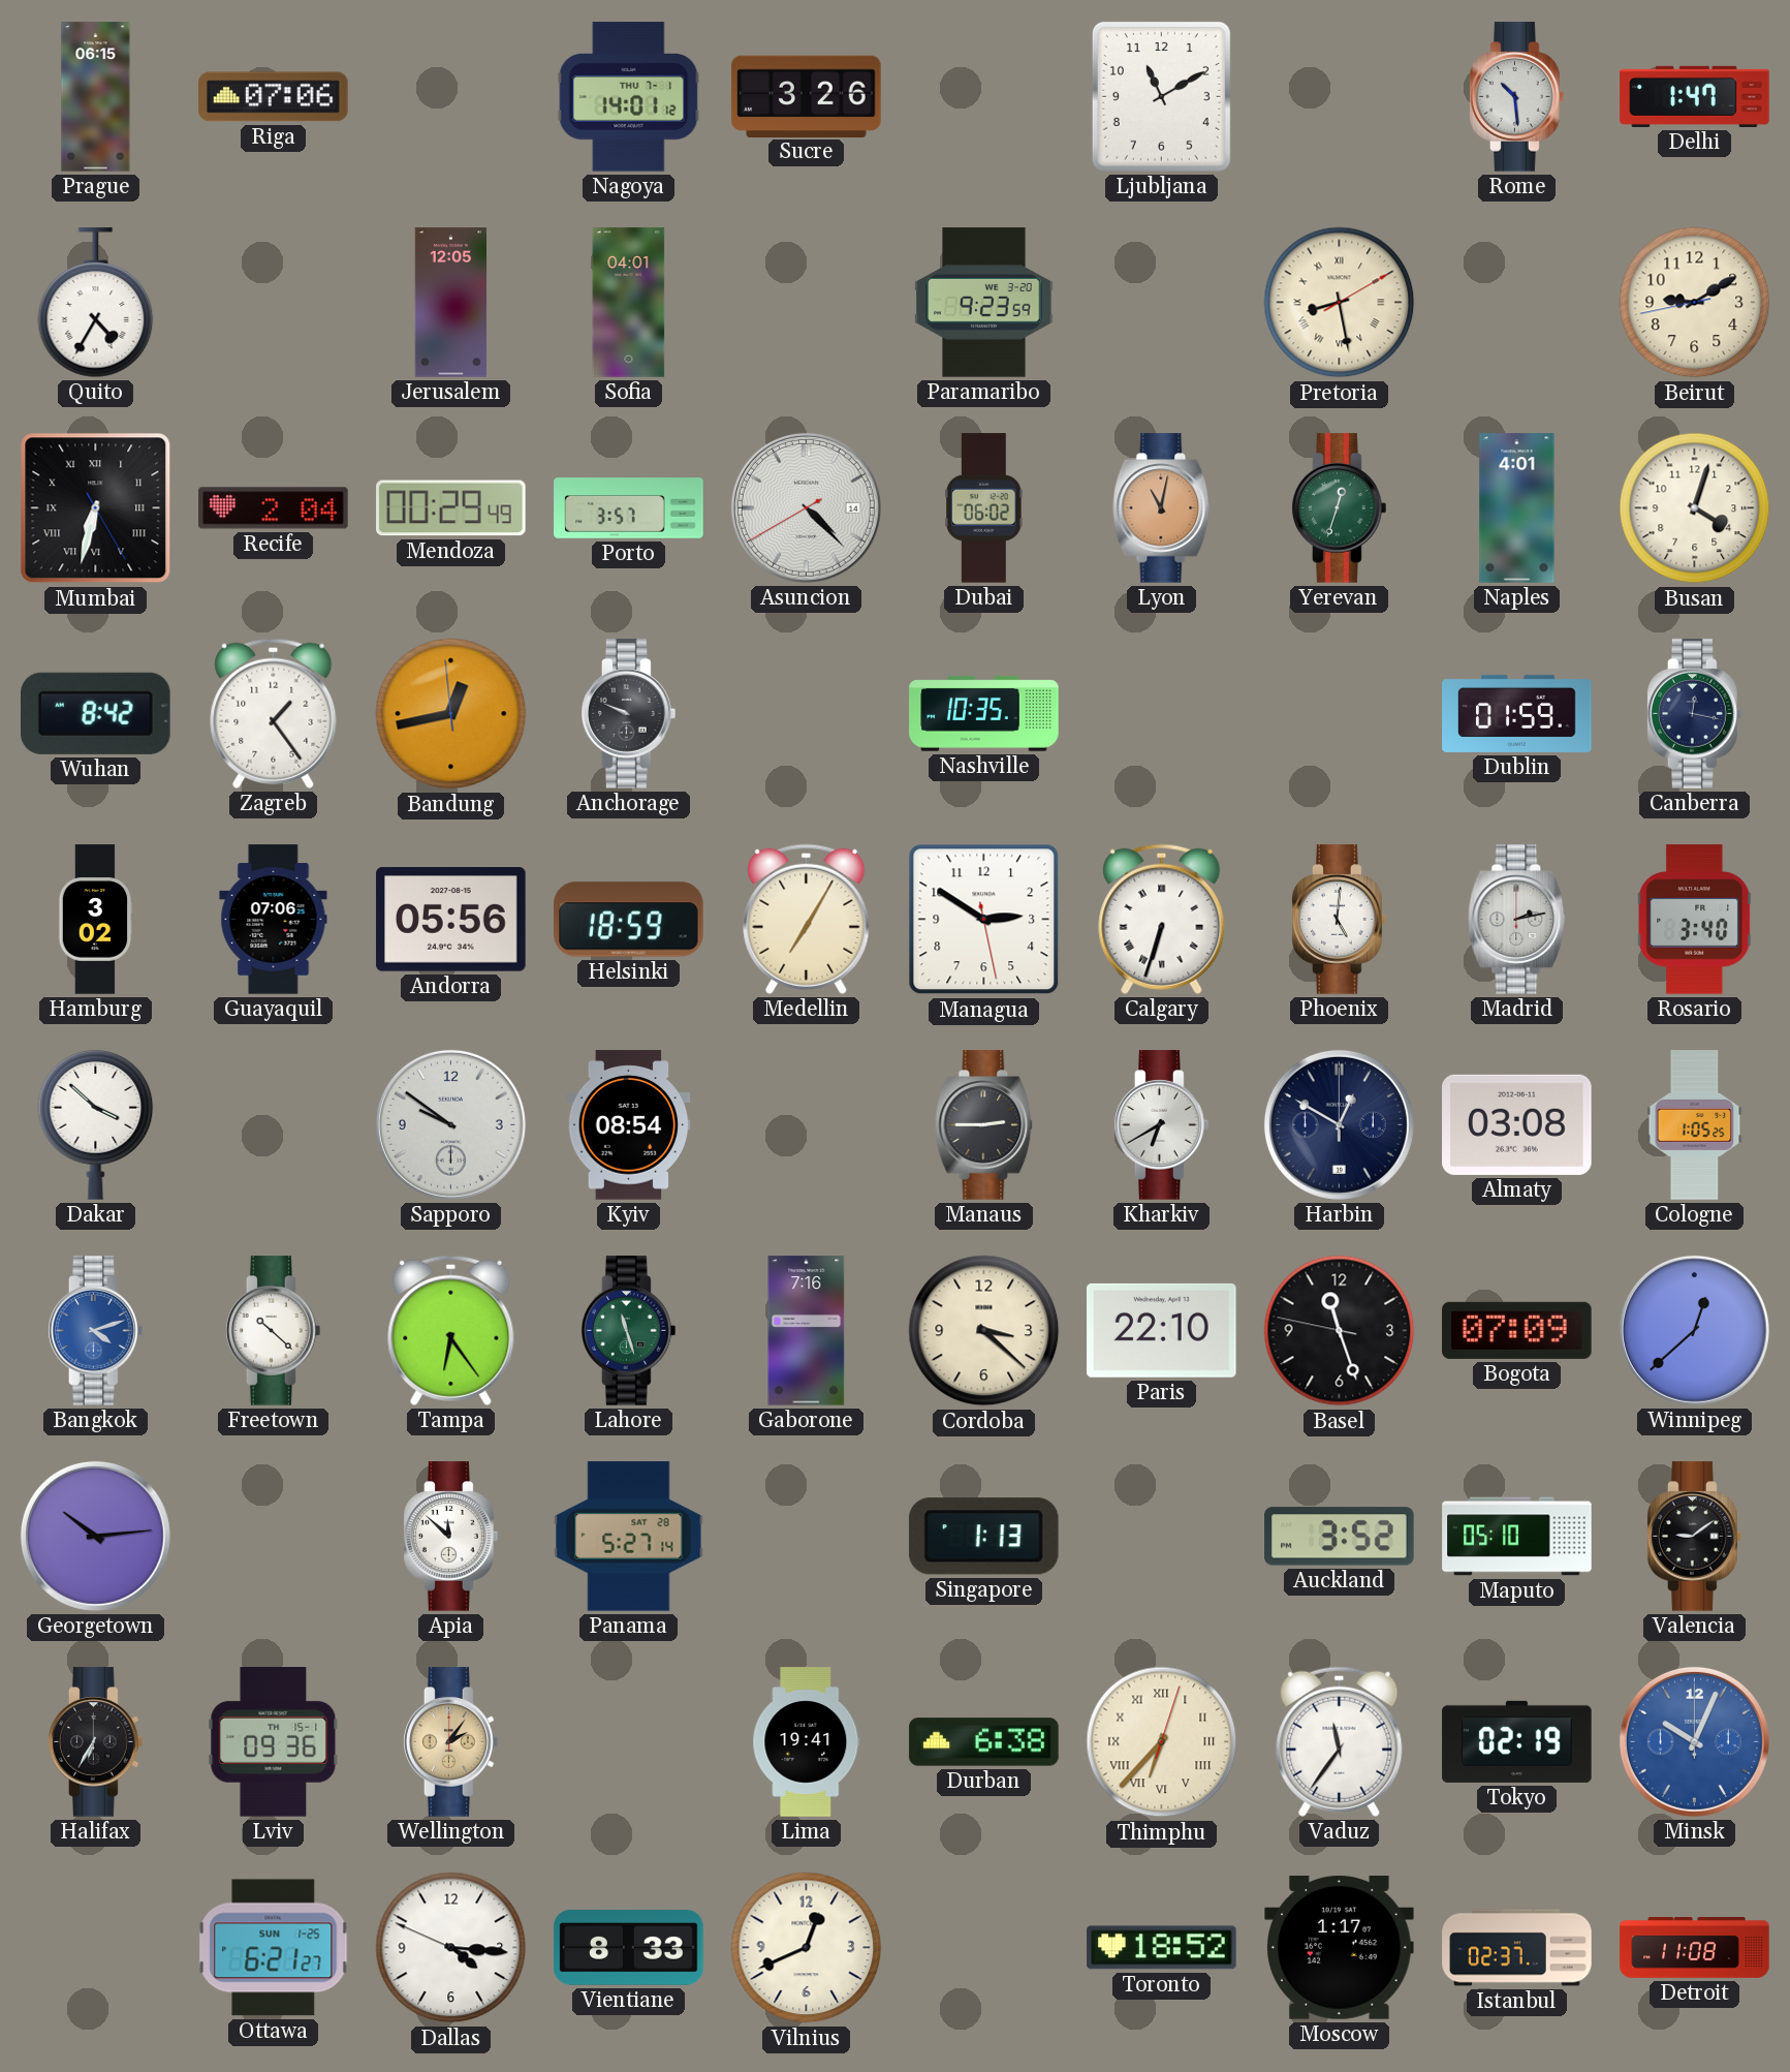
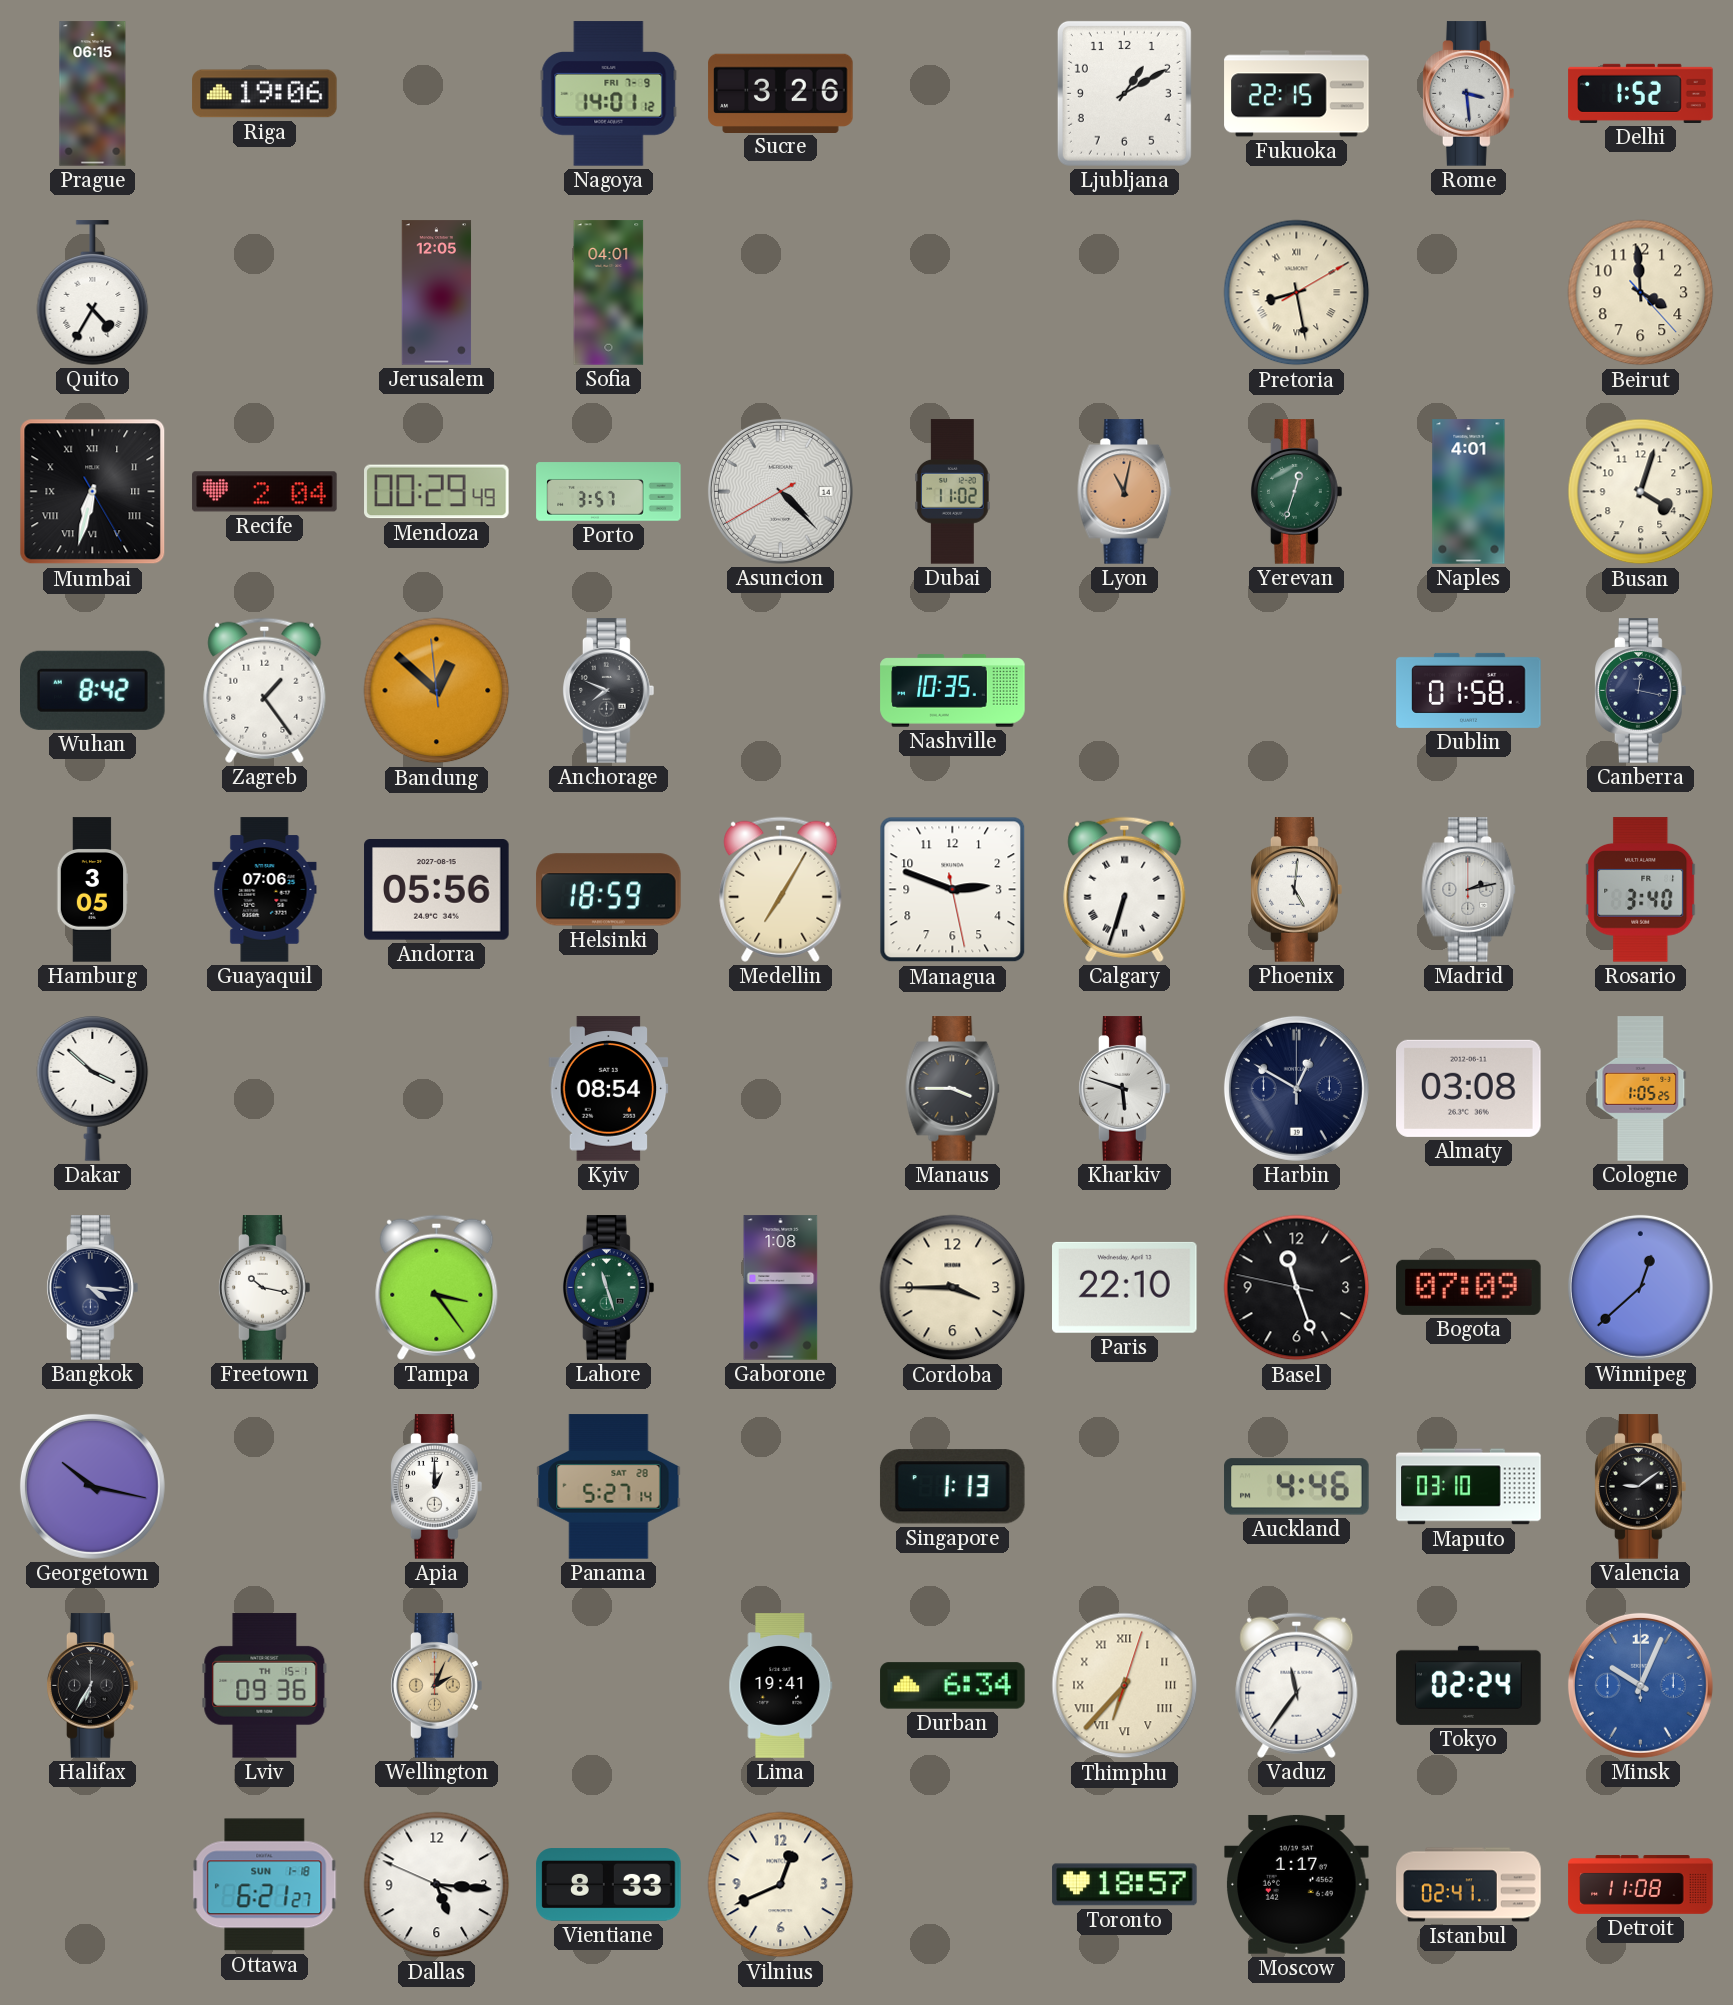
Riga: 07:06 -> 19:06
Nagoya date: THU 7-1 -> FRI 7-9
Ljubljana: 11:10 -> 1:10
Fukuoka: none -> 22:15
Rome: 10:29 -> 3:29
Delhi: 1:47 -> 1:52
Paramaribo: 9:23 -> none
Beirut: 9:09 -> 3:59
Dubai: 06:02 -> 11:02
Bandung: 12:42 -> 12:51
Anchorage: 9:49 -> 7:49
Dublin: 01:59 -> 01:58
Hamburg: 3:02 -> 3:05
Managua: 2:50 -> 2:48
Sapporo: 9:51 -> none
Manaus: 2:45 -> 3:45
Kharkiv: 6:40 -> 5:48
Bangkok: 4:12 -> 4:16
Bangkok dial: blue -> navy
Freetown: 10:22 -> 10:17
Tampa: 6:24 -> 3:24
Gaborone: 7:16 -> 1:08
Cordoba: 3:22 -> 3:45
Georgetown: 10:14 -> 10:17
Apia: 11:52 -> 1:00
Auckland: 3:52 -> 4:46
Maputo: 05:10 -> 03:10
Wellington: 2:06 -> 2:04
Durban: 6:38 -> 6:34
Tokyo: 02:19 -> 02:24
Ottawa date: SUN 1-25 -> SUN 1-18
Dallas: 4:15 -> 5:15
Toronto: 18:52 -> 18:57
Istanbul: 02:37 -> 02:41
